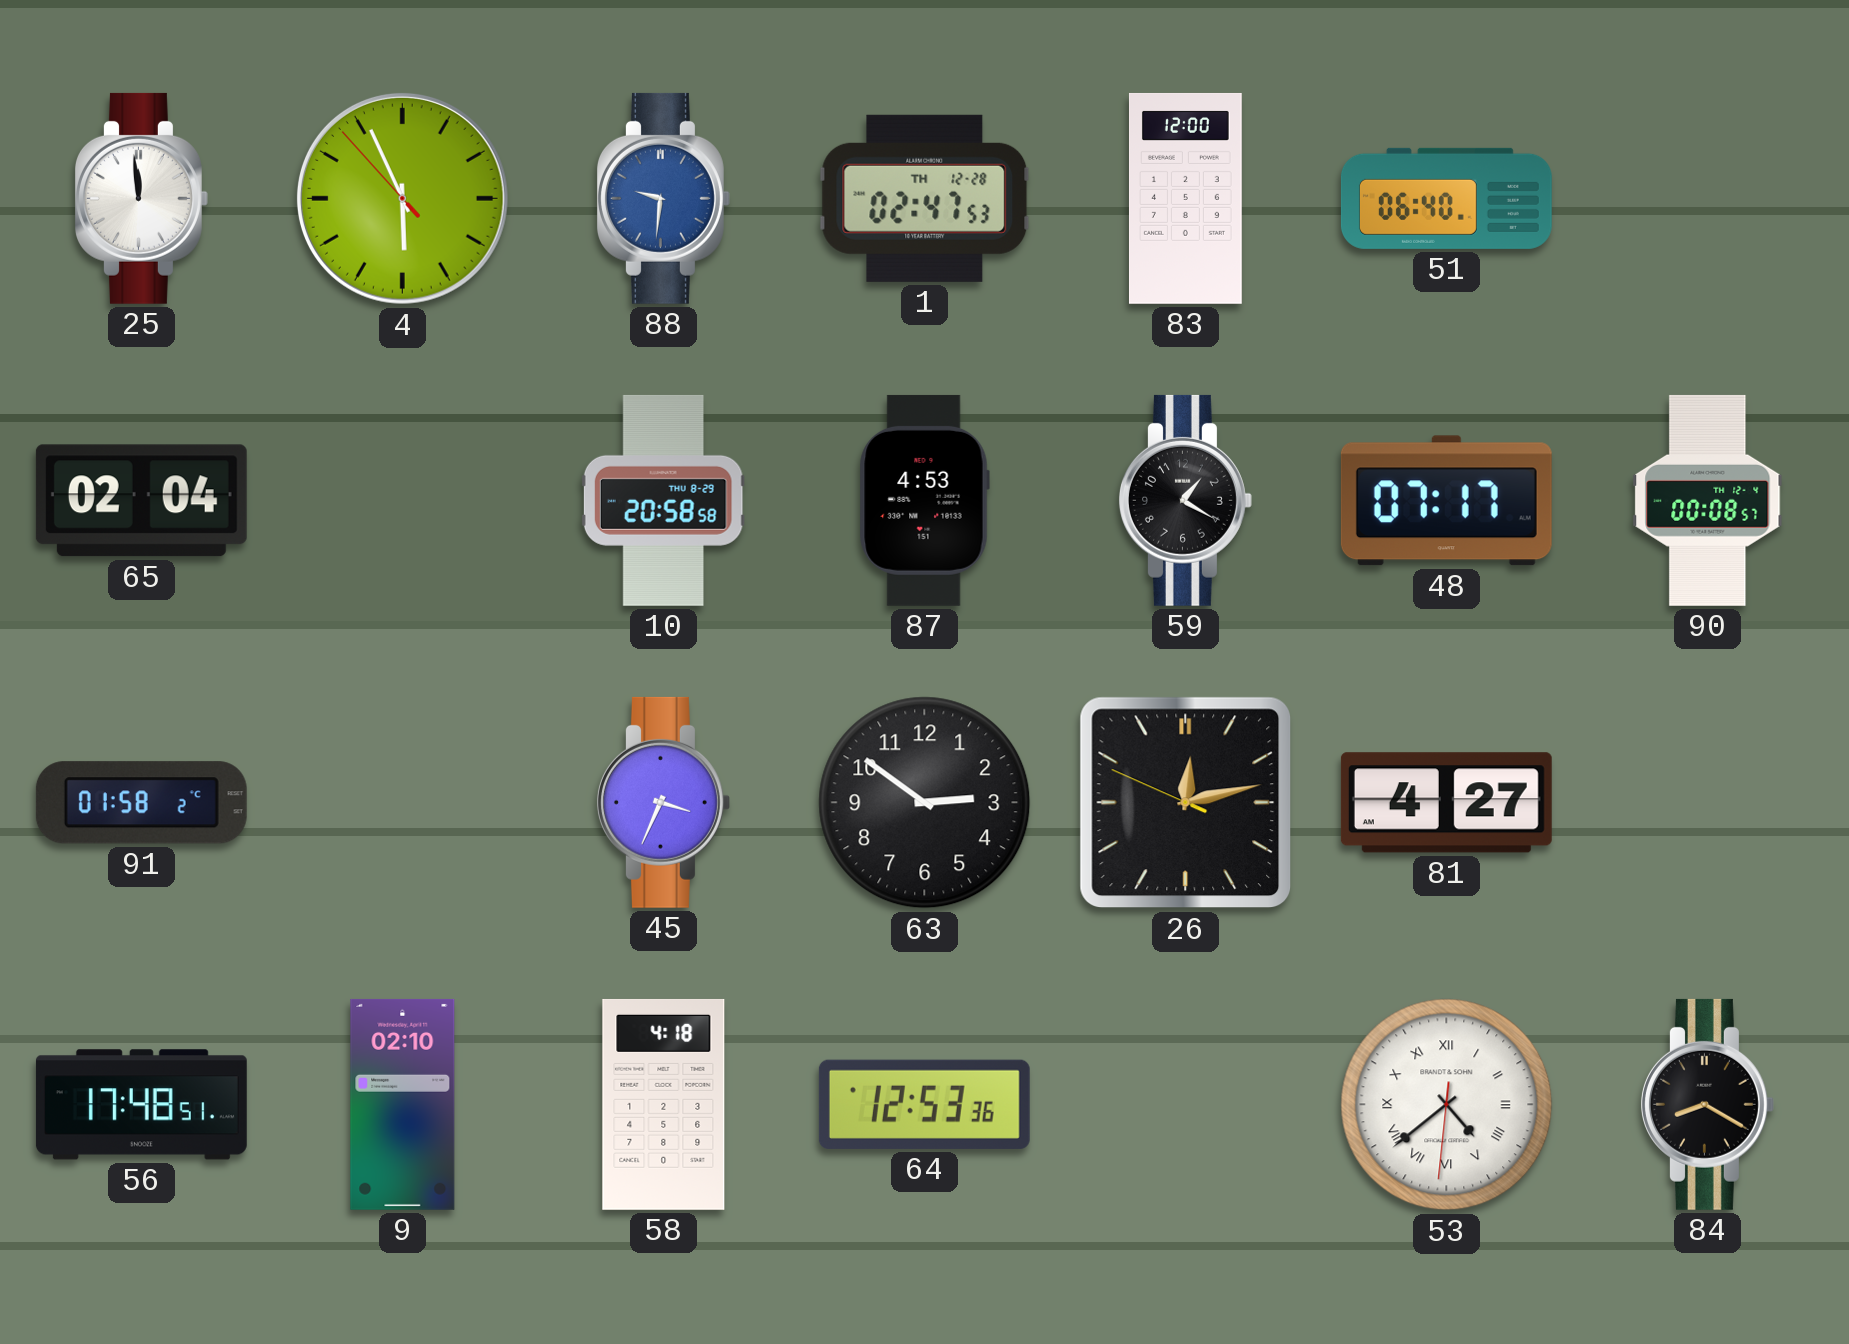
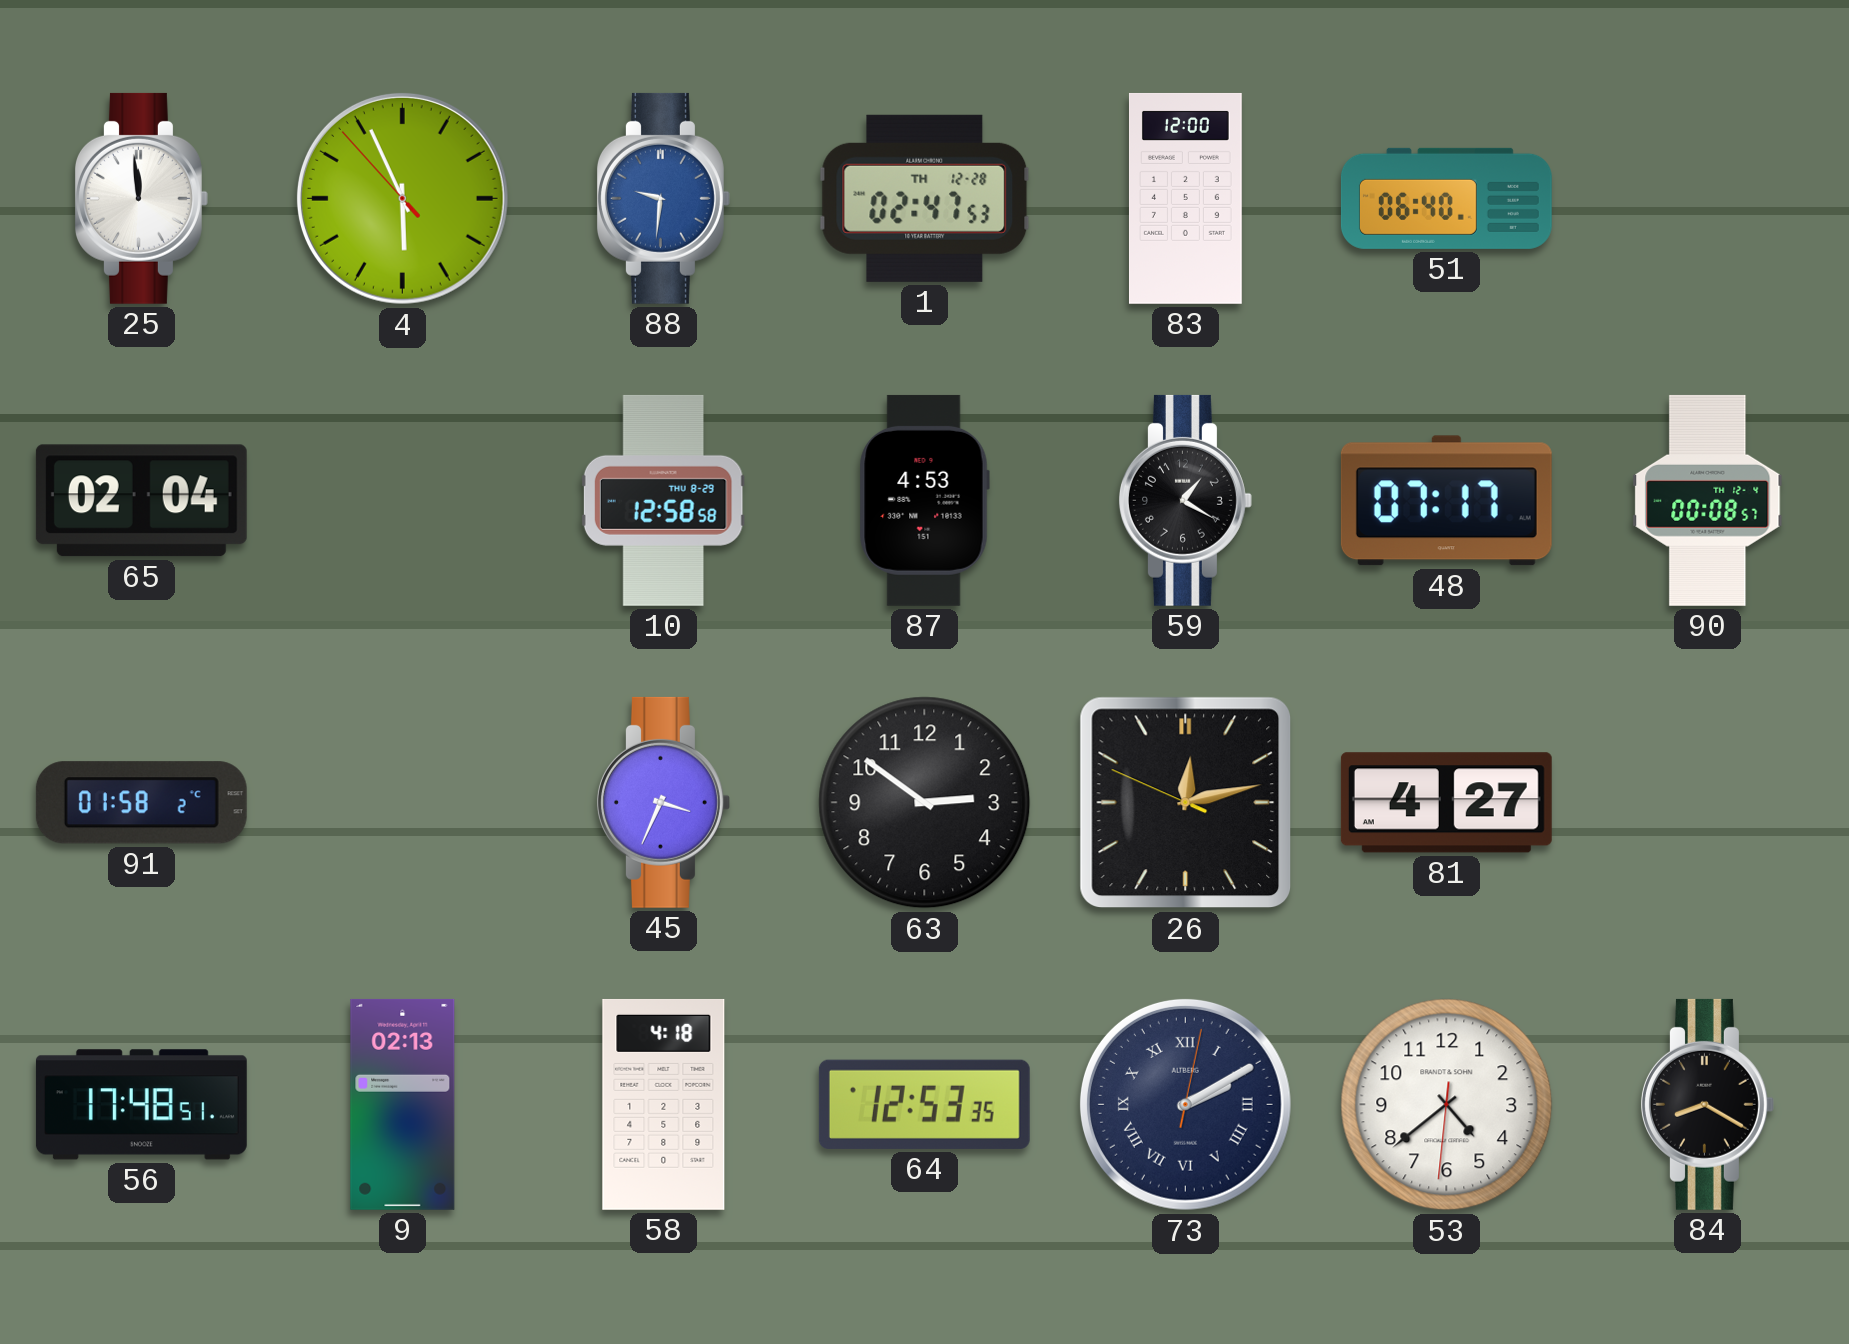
10: 20:58 -> 12:58
9: 02:10 -> 02:13
64: 12:53:36 -> 12:53:35
73: none -> 2:10
53 numerals: Roman -> Arabic
